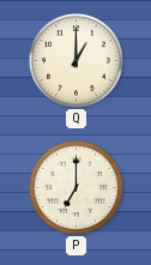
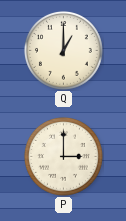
P: 7:00 -> 3:00
